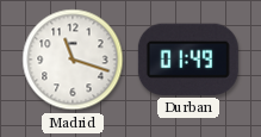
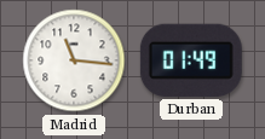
Madrid: 11:18 -> 11:16
